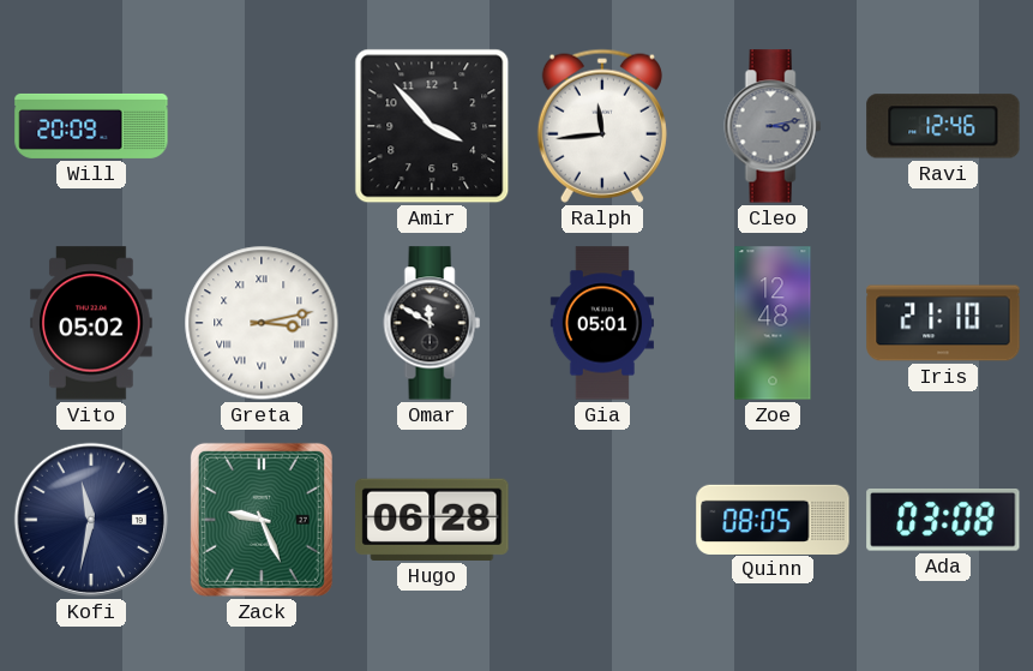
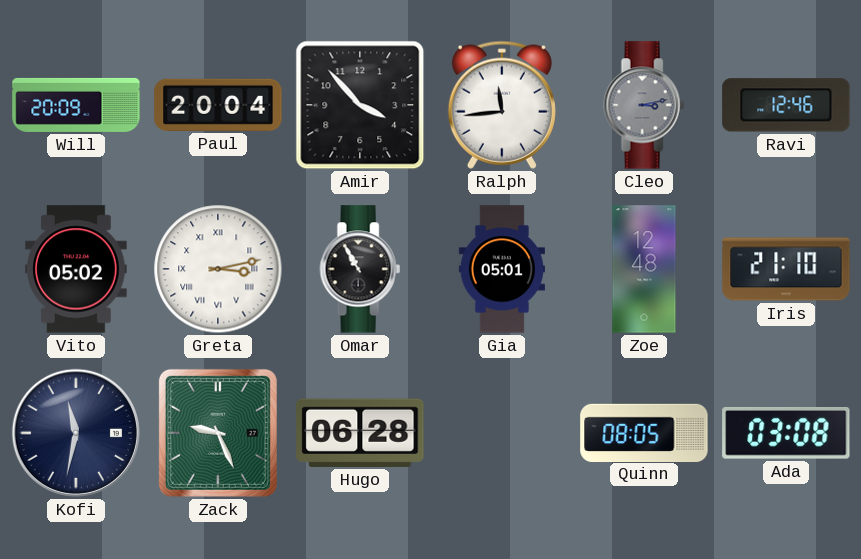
Paul: none -> 20:04
Omar: 11:50 -> 10:55
